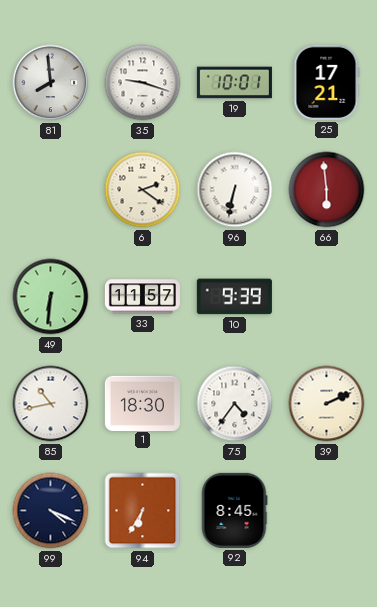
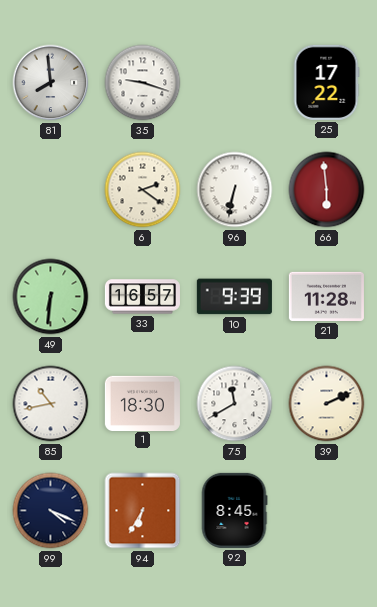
19: 10:01 -> none
25: 17:21 -> 17:22
33: 11:57 -> 16:57
21: none -> 11:28
75: 4:36 -> 11:40
